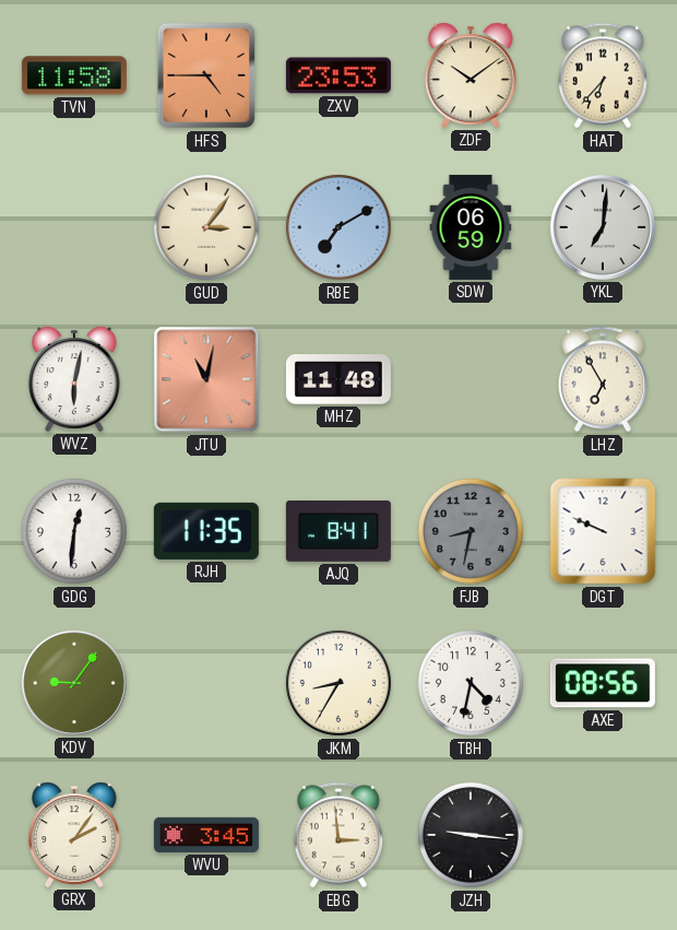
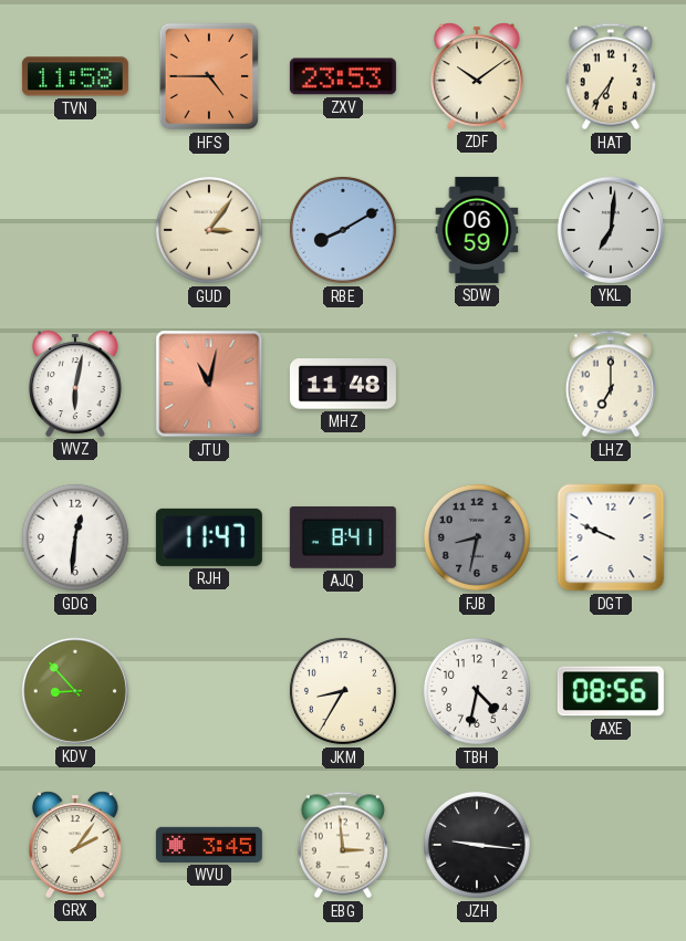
HAT: 6:37 -> 6:36
RBE: 7:10 -> 8:10
LHZ: 6:55 -> 7:00
RJH: 11:35 -> 11:47
KDV: 9:06 -> 8:53
